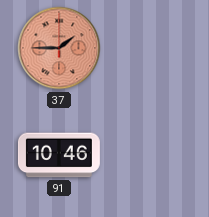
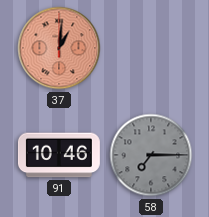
37: 1:45 -> 1:01
58: none -> 7:15
